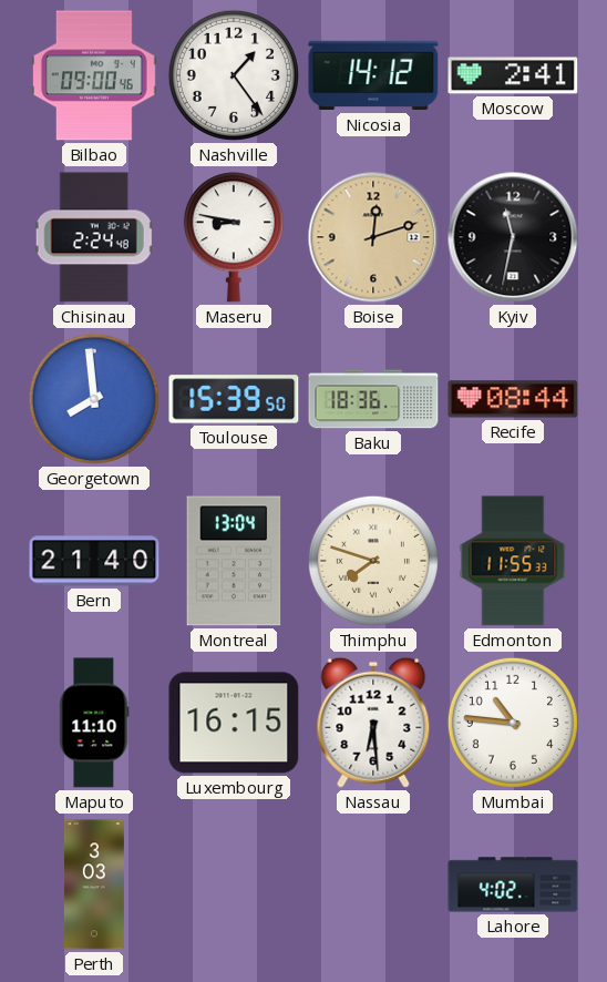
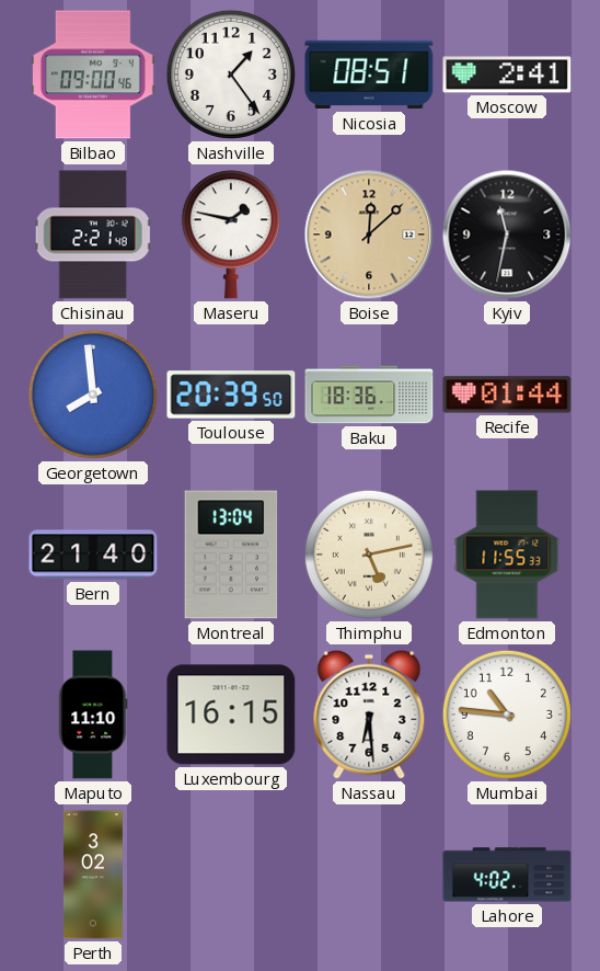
Nicosia: 14:12 -> 08:51
Chisinau: 2:24 -> 2:21
Maseru: 8:47 -> 1:47
Boise: 12:12 -> 12:08
Toulouse: 15:39 -> 20:39
Recife: 08:44 -> 01:44
Thimphu: 7:48 -> 5:13
Perth: 3:03 -> 3:02
